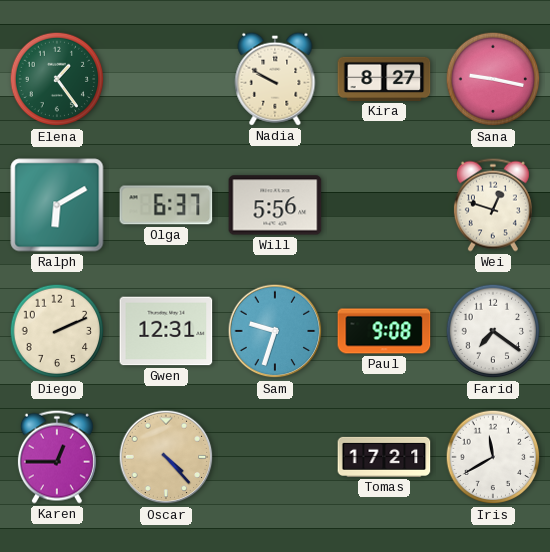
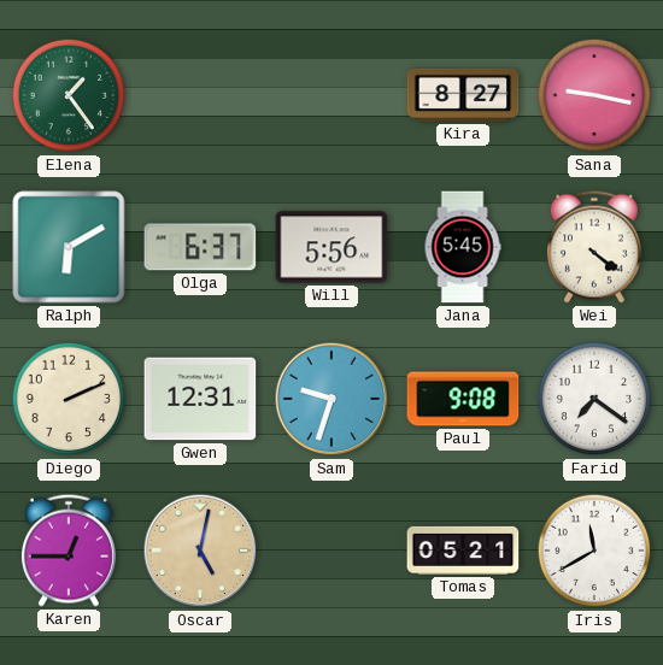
Nadia: 9:50 -> none
Jana: none -> 5:45
Wei: 12:48 -> 4:21
Oscar: 4:23 -> 5:02
Tomas: 17:21 -> 05:21
